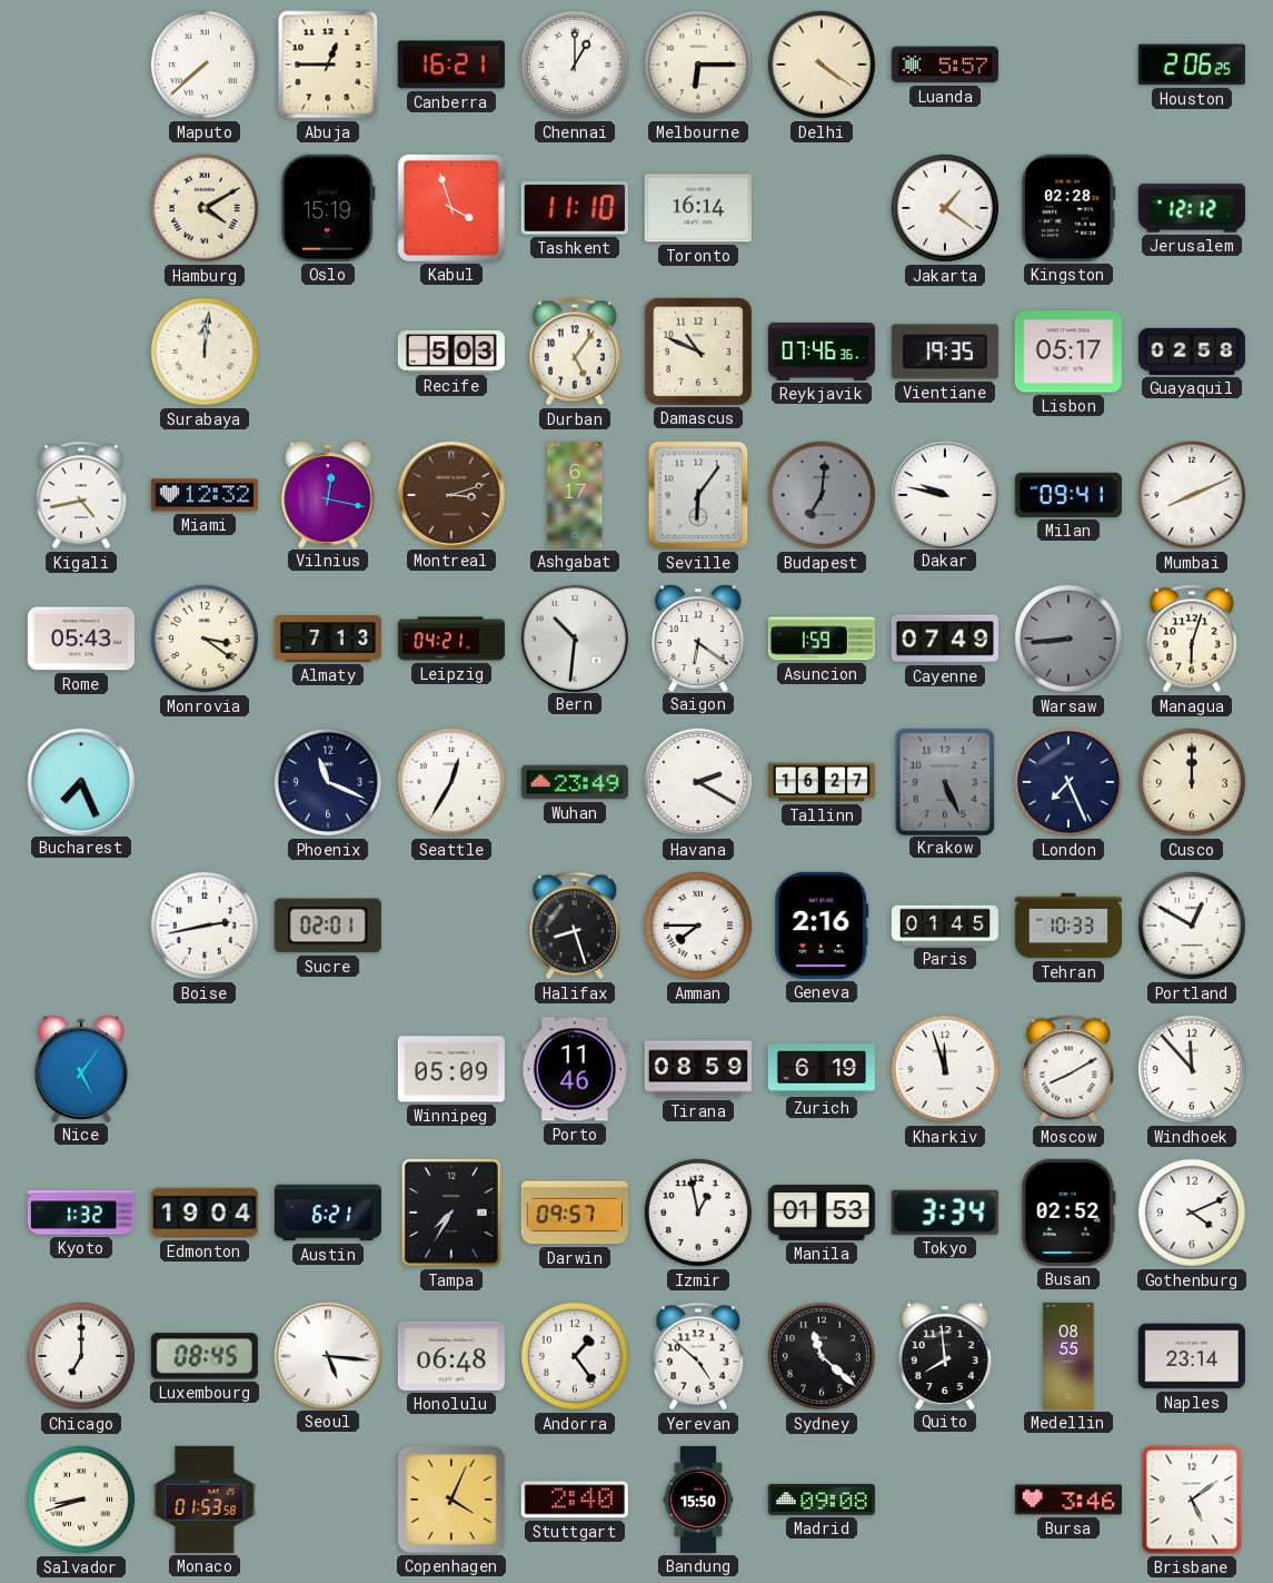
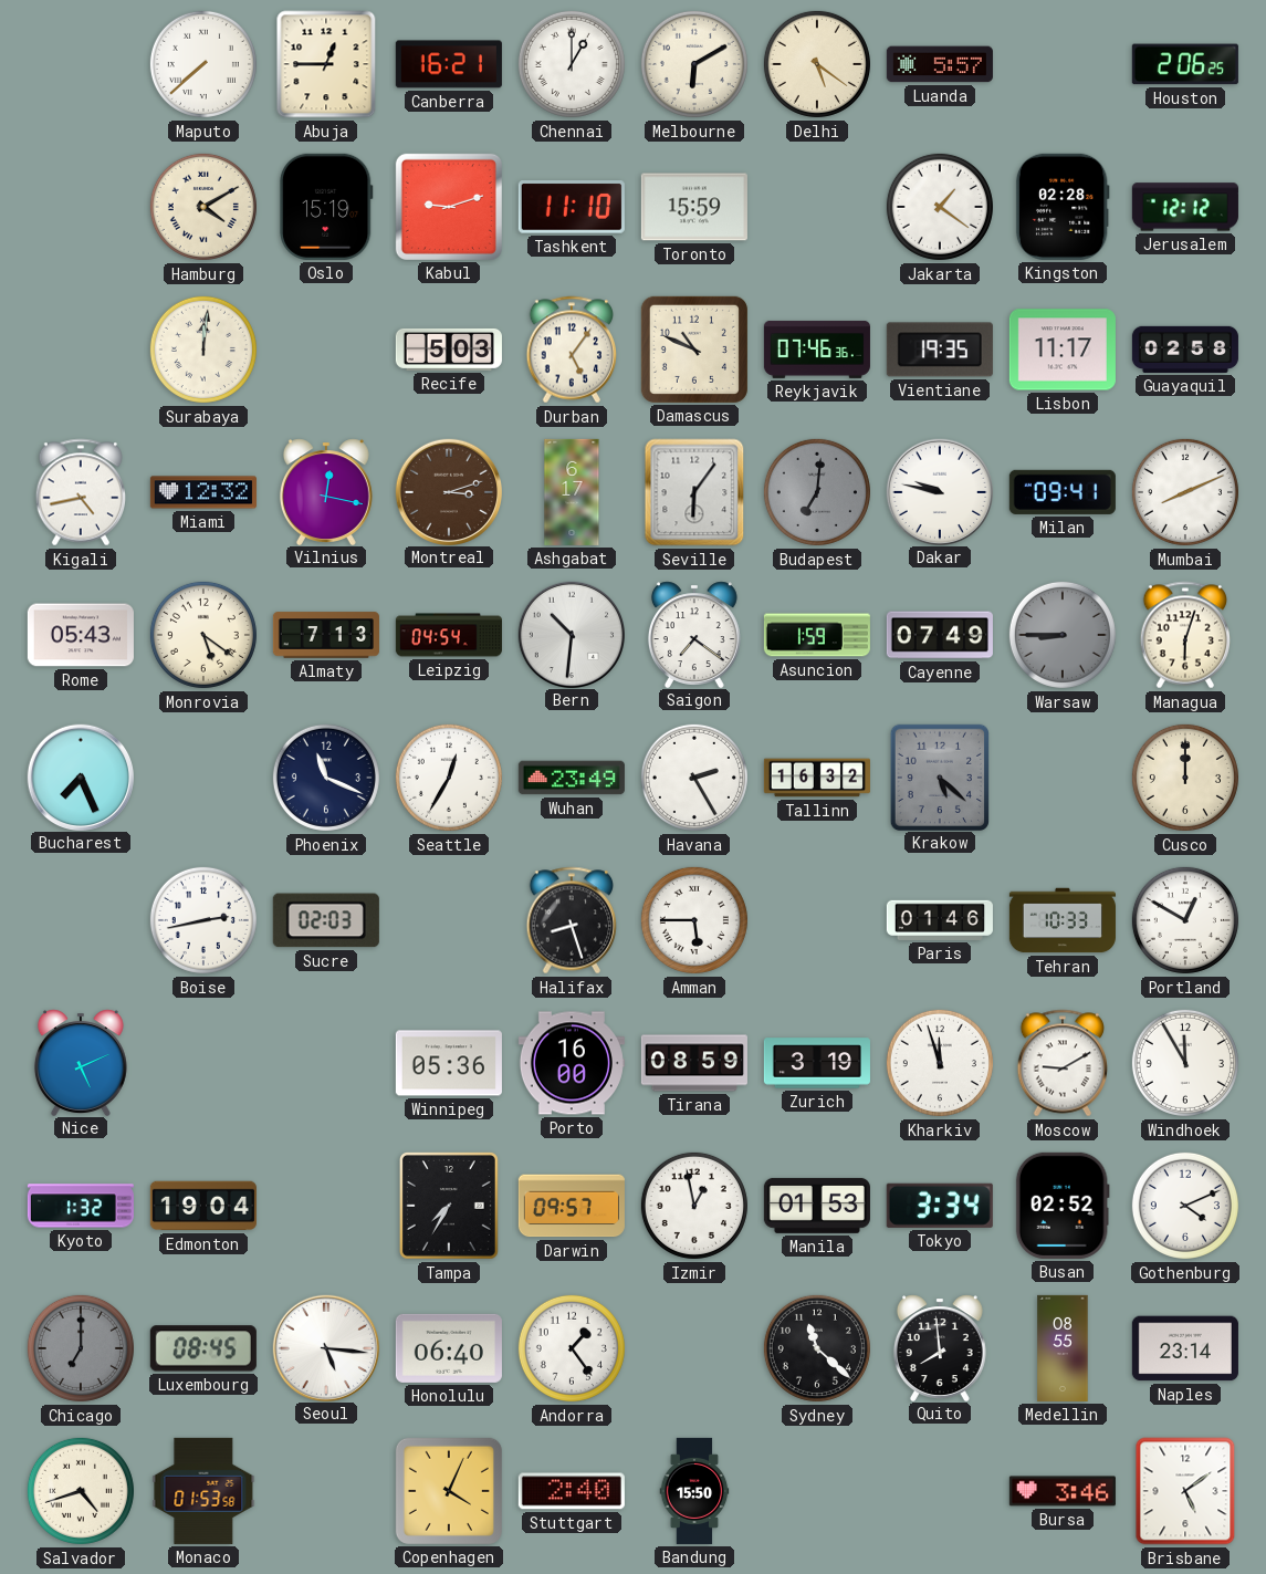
Melbourne: 6:15 -> 6:10
Delhi: 4:21 -> 5:21
Kabul: 3:57 -> 9:12
Toronto: 16:14 -> 15:59
Lisbon: 05:17 -> 11:17
Monrovia: 3:21 -> 5:21
Leipzig: 04:21 -> 04:54
Saigon: 6:21 -> 7:21
Warsaw: 8:44 -> 8:45
Havana: 2:20 -> 2:25
Tallinn: 16:27 -> 16:32
Krakow: 5:26 -> 5:22
London: 7:26 -> none
Sucre: 02:01 -> 02:03
Amman: 7:45 -> 5:45
Geneva: 2:16 -> none
Paris: 01:45 -> 01:46
Nice: 5:06 -> 5:11
Winnipeg: 05:09 -> 05:36
Porto: 11:46 -> 16:00
Zurich: 6:19 -> 3:19
Moscow: 8:10 -> 9:10
Windhoek: 11:53 -> 11:55
Austin: 6:21 -> none
Chicago dial: white -> grey
Honolulu: 06:48 -> 06:40
Yerevan: 4:52 -> none
Salvador: 8:42 -> 4:42
Madrid: 09:08 -> none
